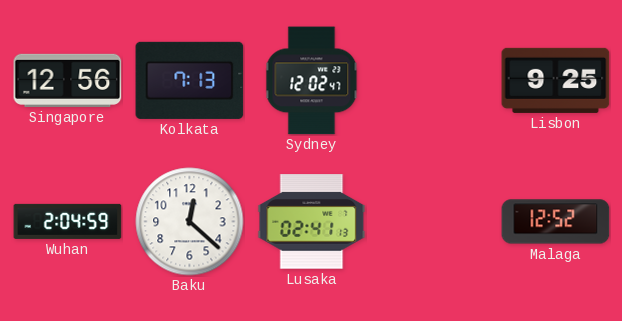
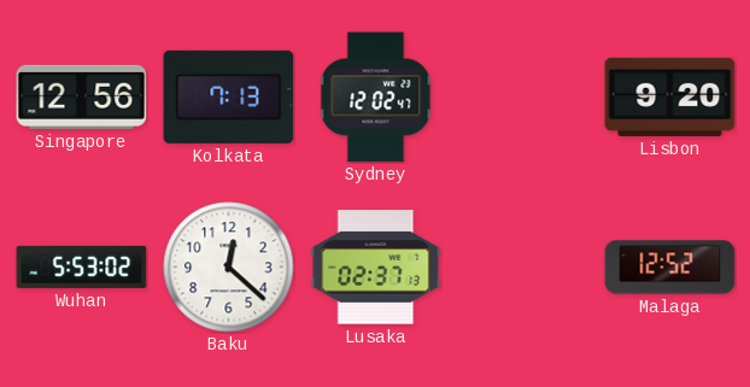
Lisbon: 9:25 -> 9:20
Wuhan: 2:04 -> 5:53
Lusaka: 02:41 -> 02:37
